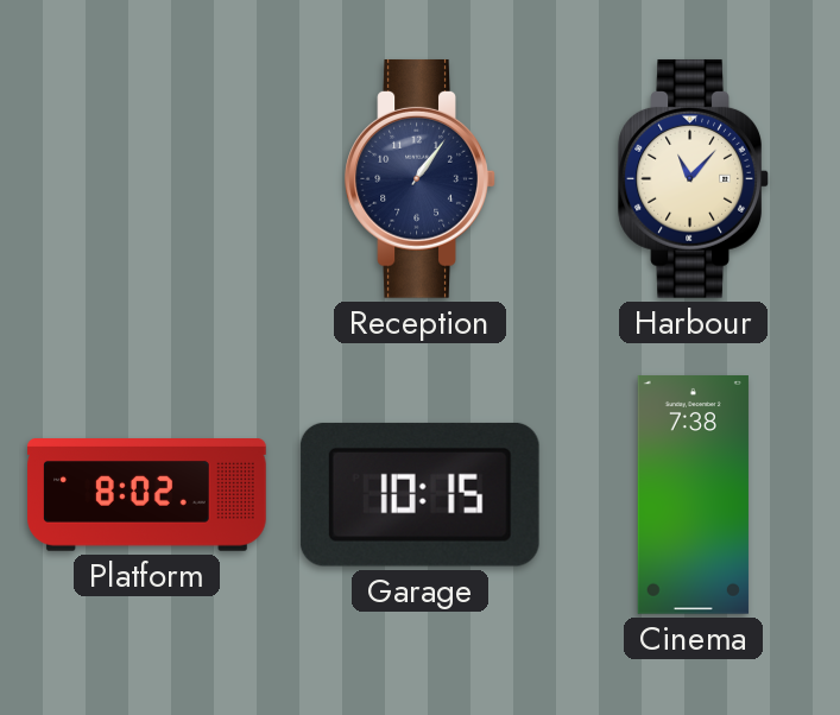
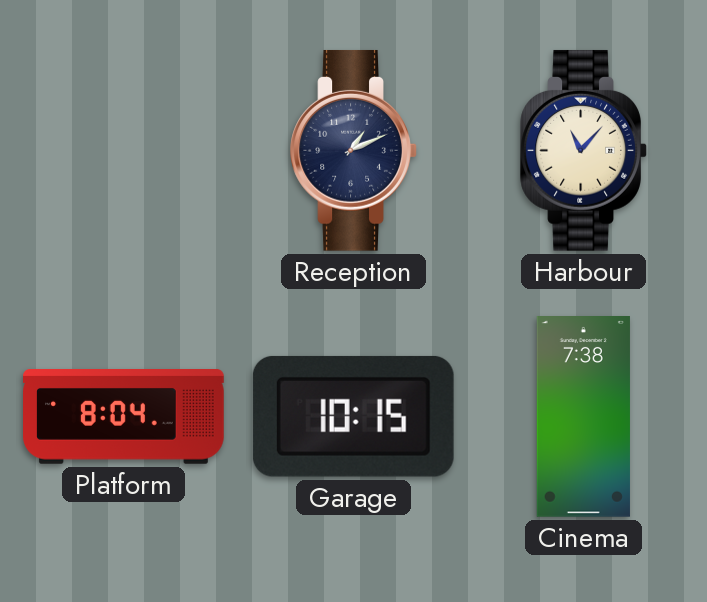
Reception: 1:06 -> 1:11
Platform: 8:02 -> 8:04
